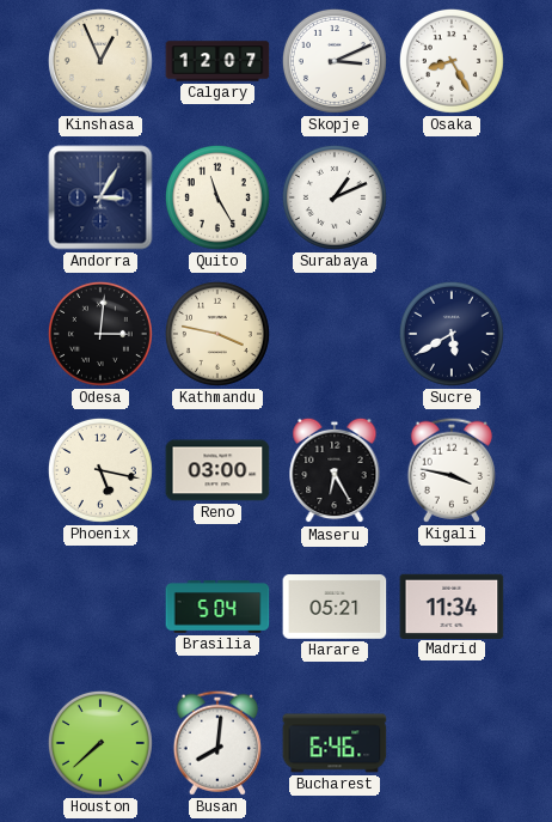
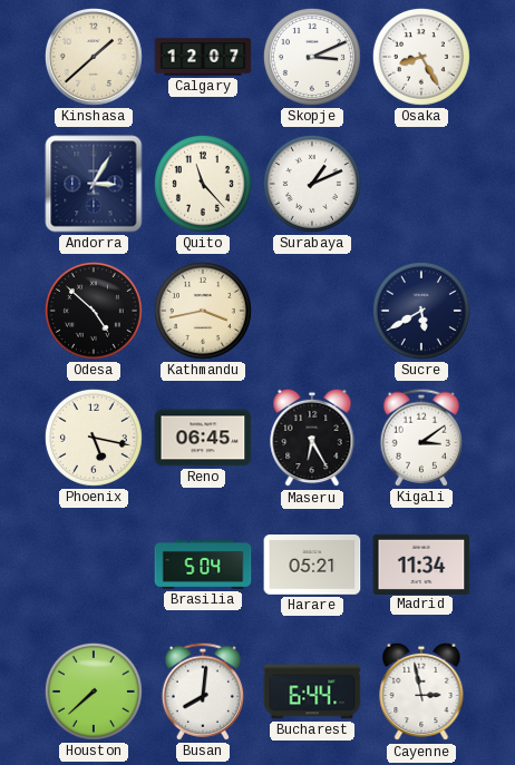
Kinshasa: 12:56 -> 1:38
Quito: 11:25 -> 11:23
Odesa: 3:01 -> 4:52
Kathmandu: 3:47 -> 3:43
Reno: 03:00 -> 06:45
Kigali: 3:47 -> 3:09
Bucharest: 6:46 -> 6:44
Cayenne: none -> 2:58
